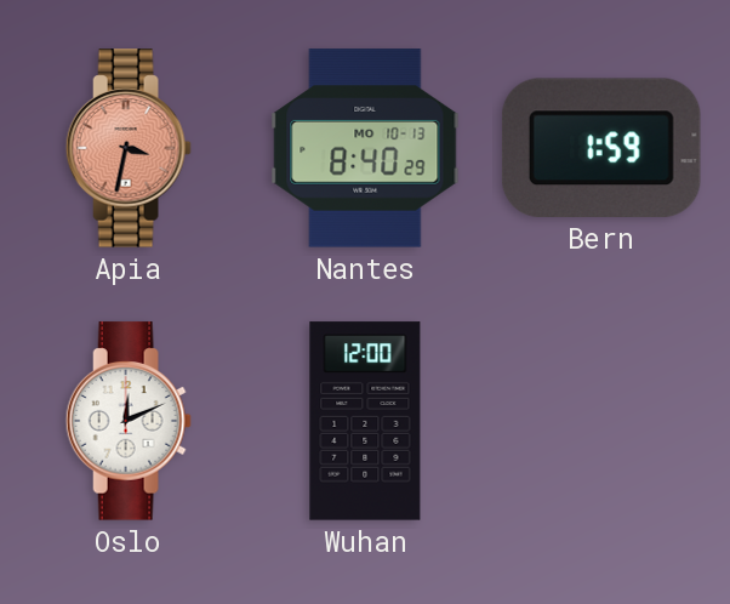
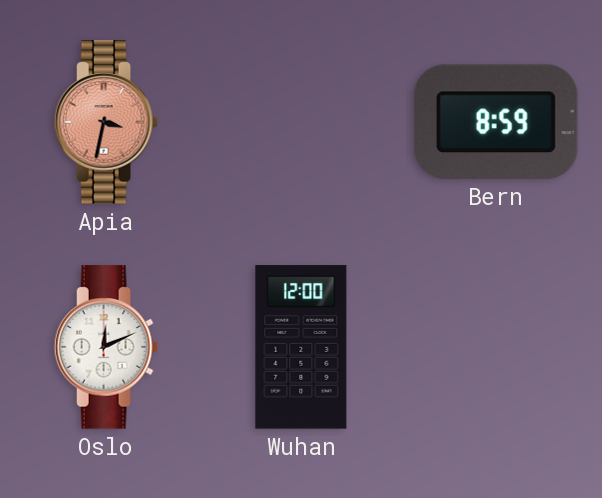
Nantes: 8:40 -> none
Bern: 1:59 -> 8:59
